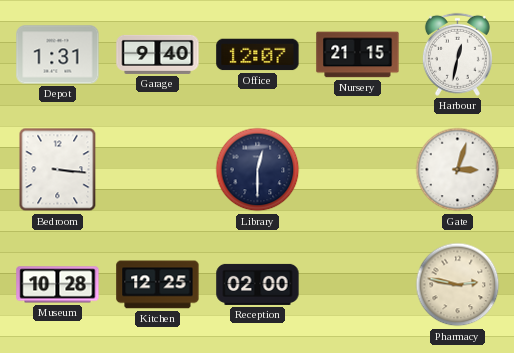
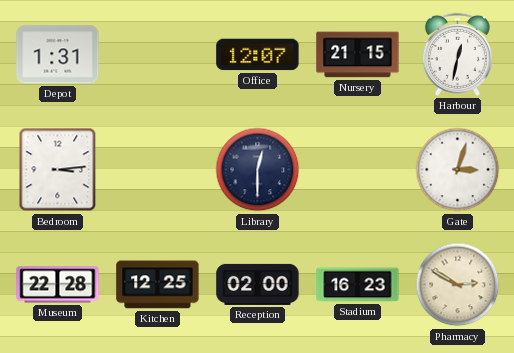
Garage: 9:40 -> none
Bedroom: 3:16 -> 3:14
Museum: 10:28 -> 22:28
Stadium: none -> 16:23
Pharmacy: 2:47 -> 2:50
